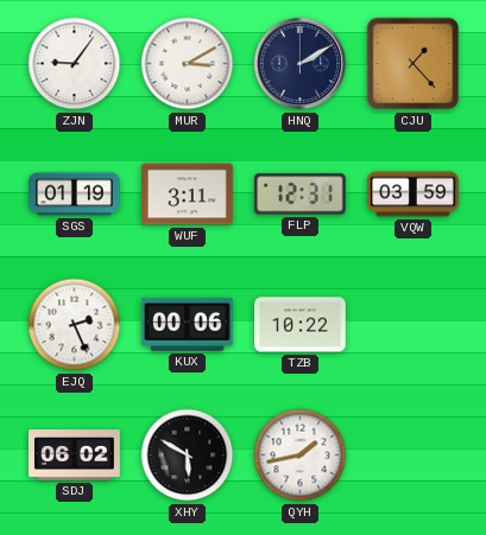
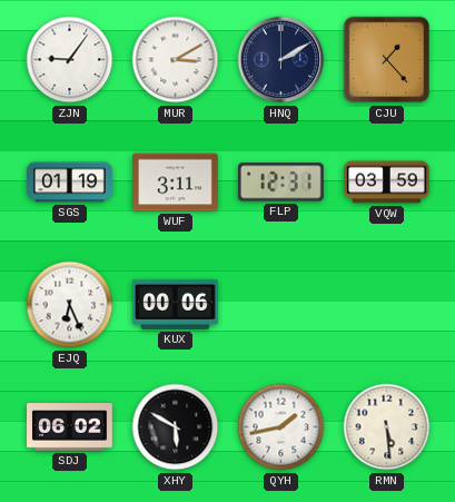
EJQ: 2:26 -> 6:26
TZB: 10:22 -> none
RMN: none -> 5:29
